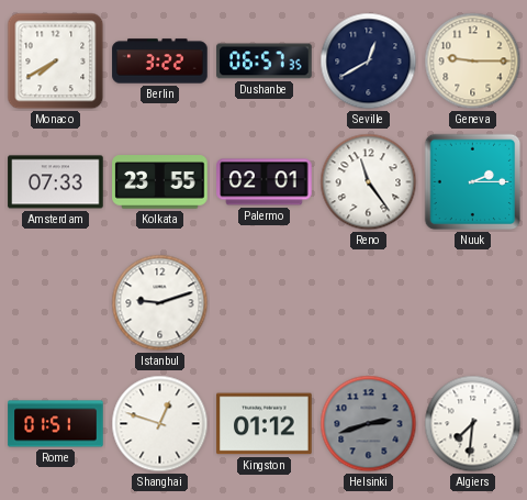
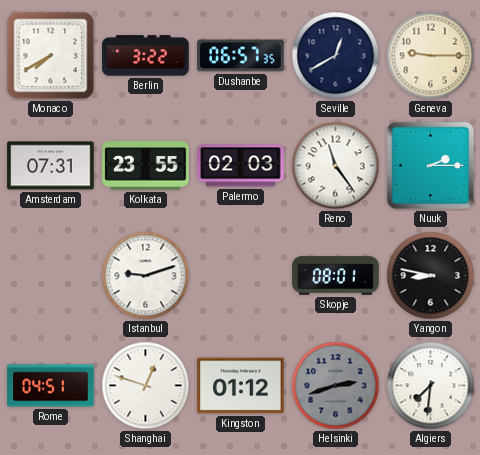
Amsterdam: 07:33 -> 07:31
Palermo: 02:01 -> 02:03
Skopje: none -> 08:01
Yangon: none -> 8:47
Rome: 01:51 -> 04:51
